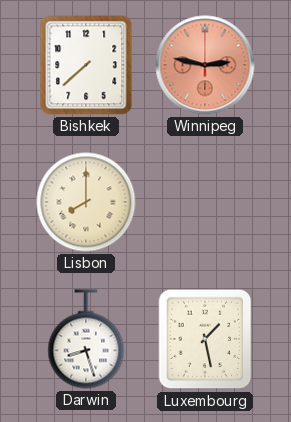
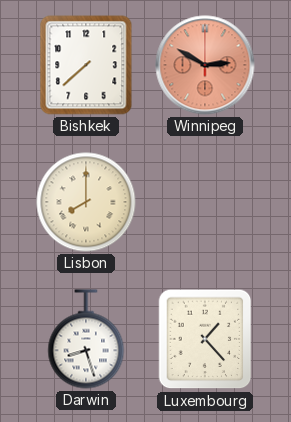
Winnipeg: 2:47 -> 2:50
Luxembourg: 1:28 -> 1:23
